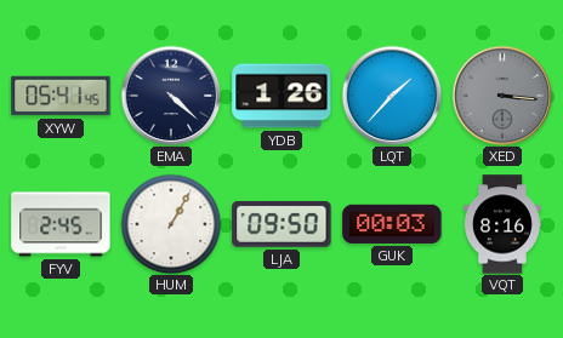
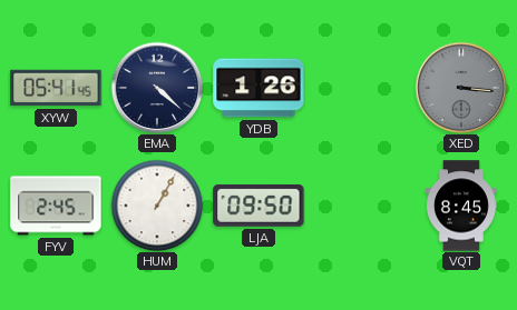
LQT: 1:37 -> none
GUK: 00:03 -> none
VQT: 8:16 -> 8:45
